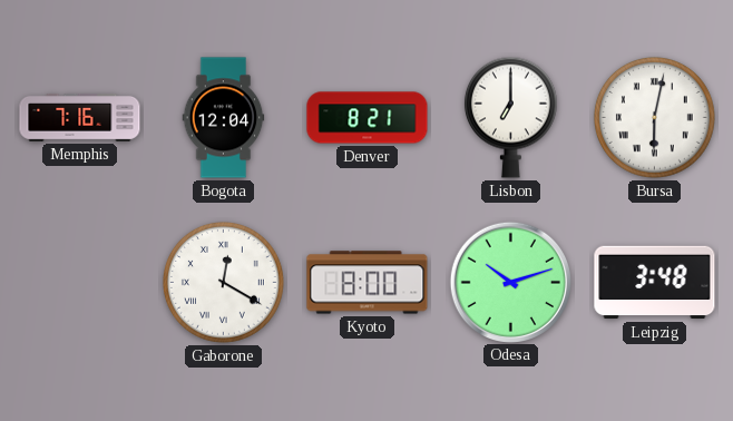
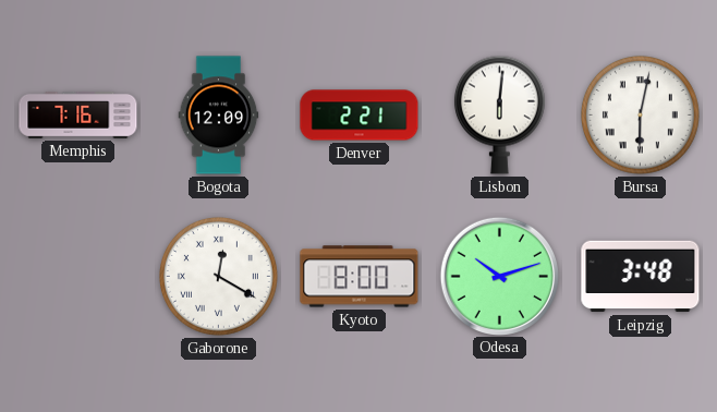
Bogota: 12:04 -> 12:09
Denver: 8:21 -> 2:21
Lisbon: 7:00 -> 6:01
